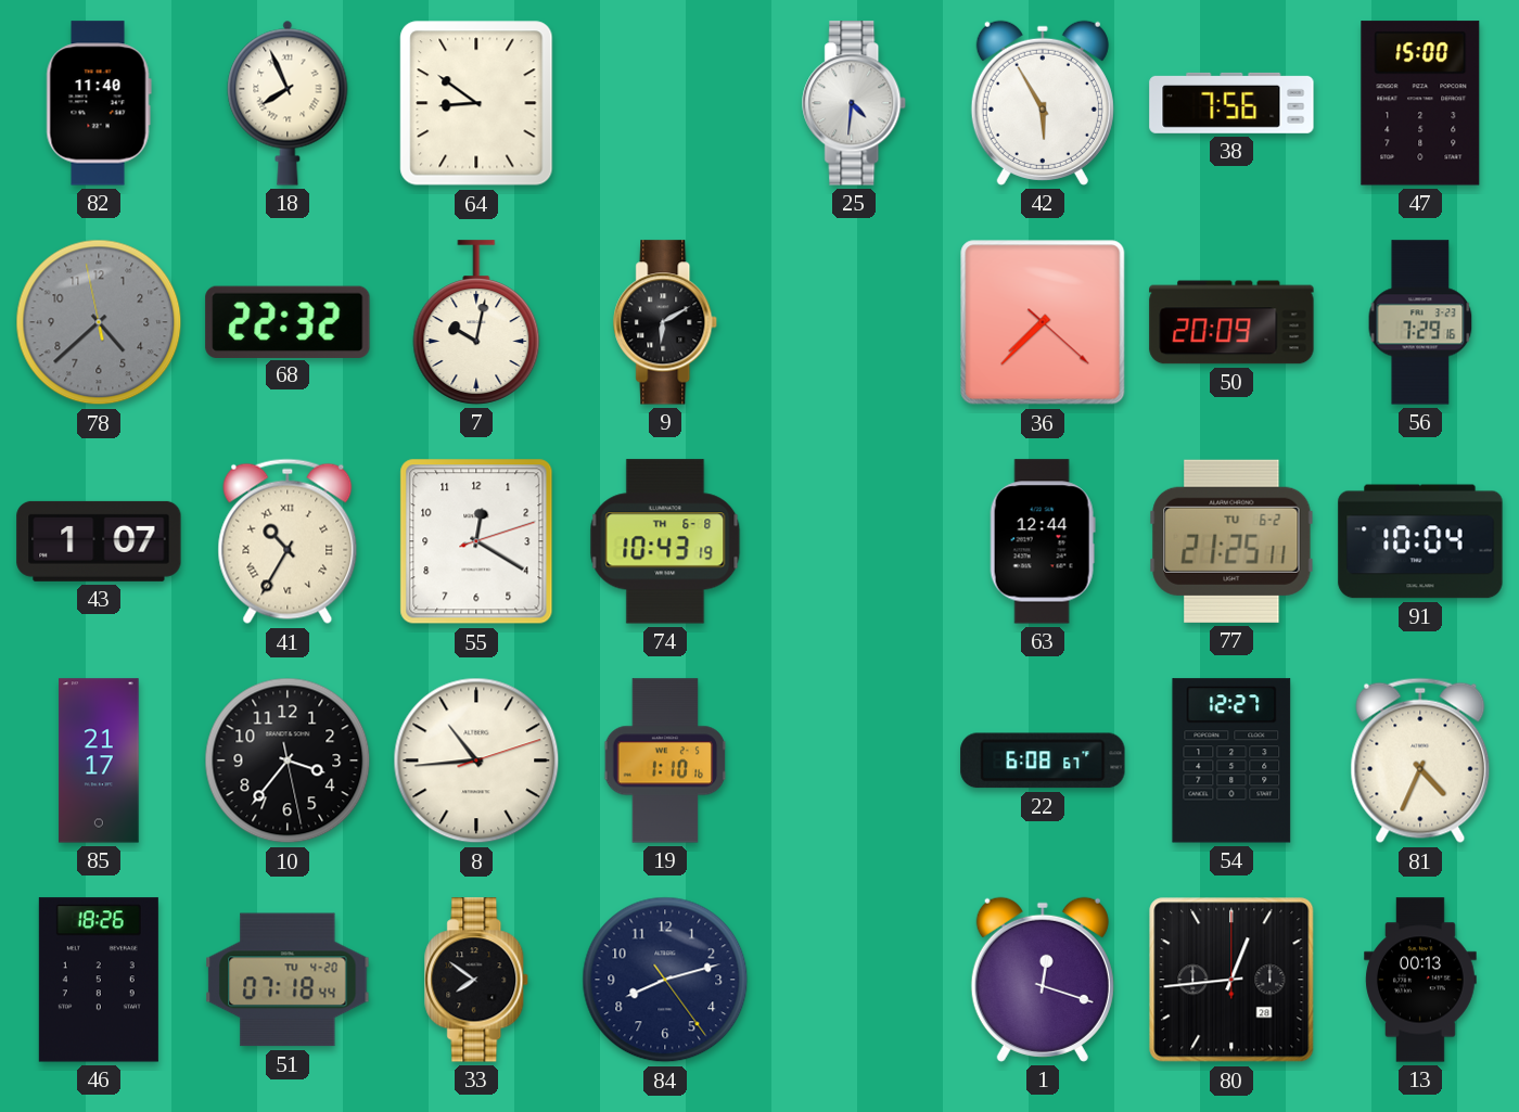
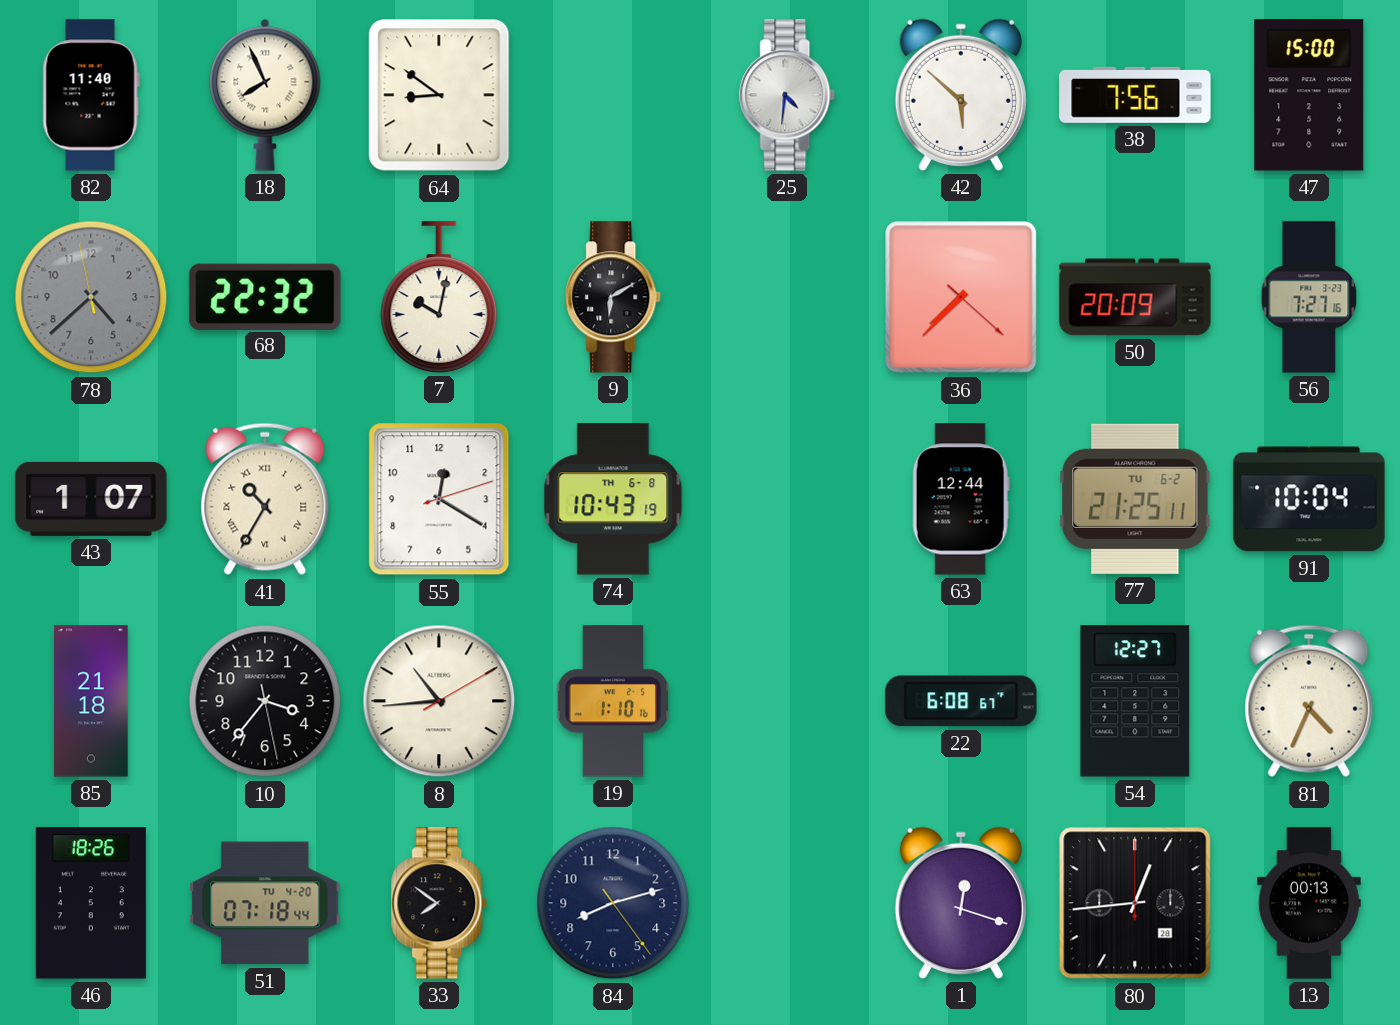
42: 5:55 -> 5:52
56: 7:29 -> 7:27
85: 21:17 -> 21:18
8: 10:44:12 -> 10:44:10
